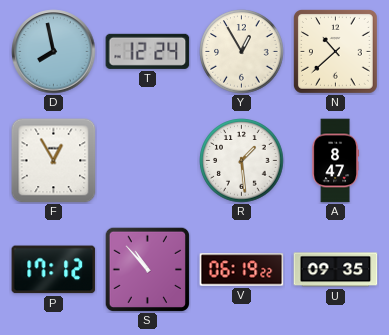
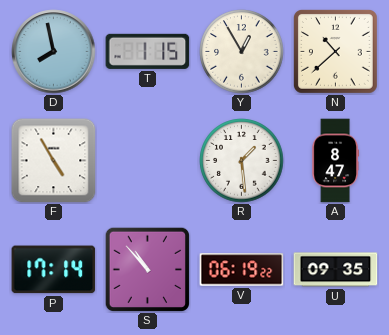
T: 12:24 -> 1:15
F: 12:55 -> 4:55
P: 17:12 -> 17:14
